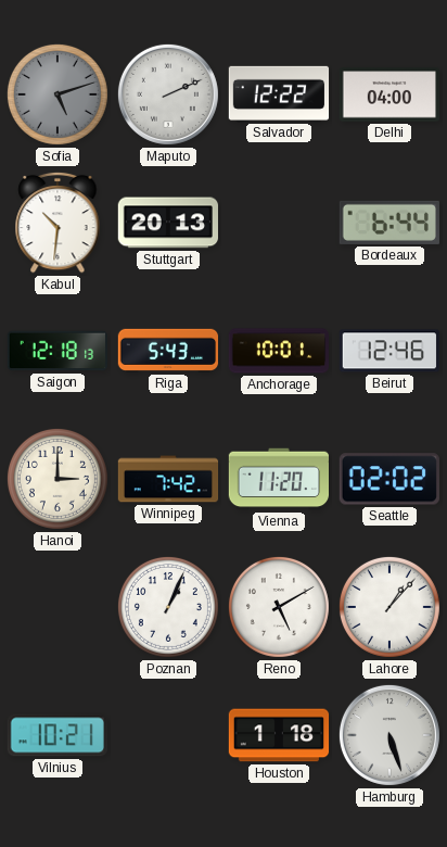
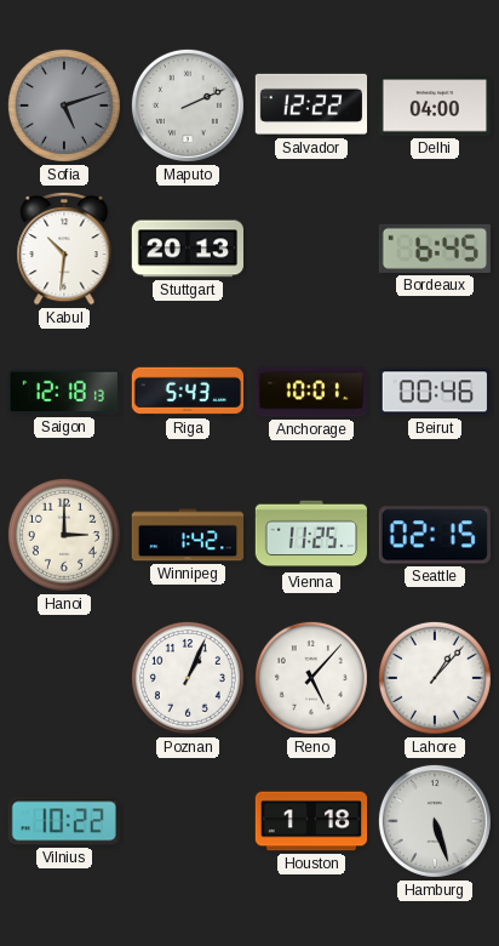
Bordeaux: 6:44 -> 6:45
Beirut: 12:46 -> 00:46
Winnipeg: 7:42 -> 1:42
Vienna: 11:20 -> 11:25
Seattle: 02:02 -> 02:15
Reno: 5:10 -> 5:07
Vilnius: 10:21 -> 10:22
